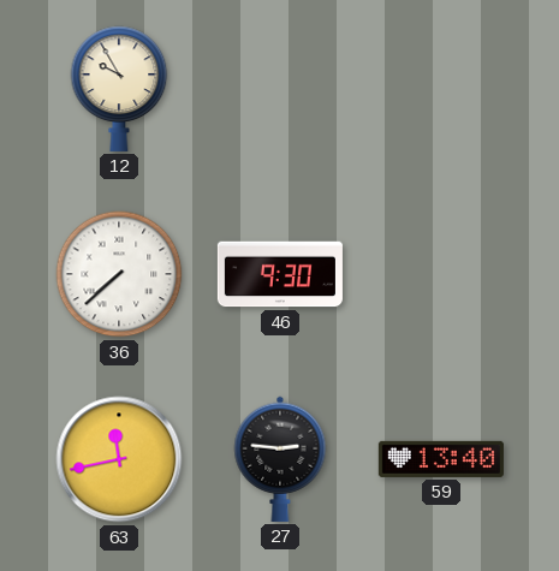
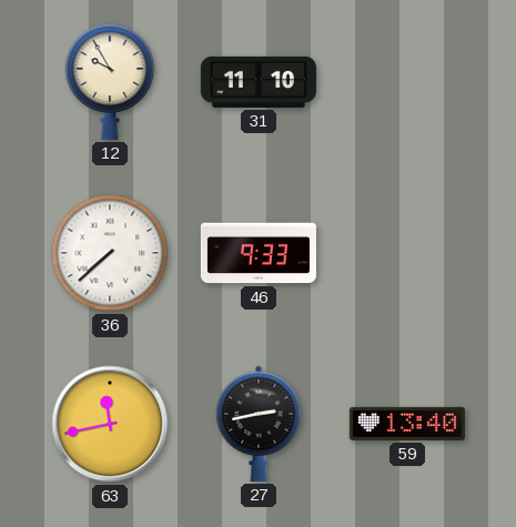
31: none -> 11:10
46: 9:30 -> 9:33
27: 2:46 -> 2:43
